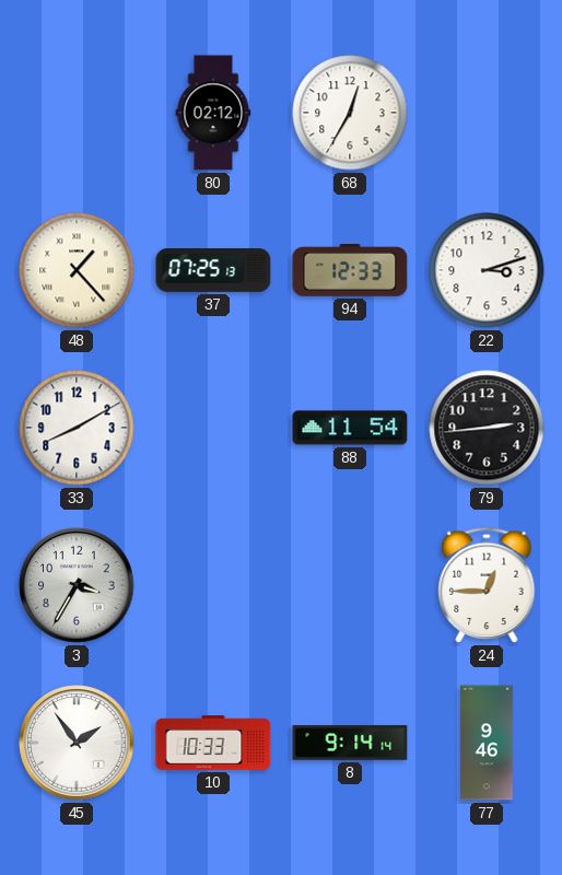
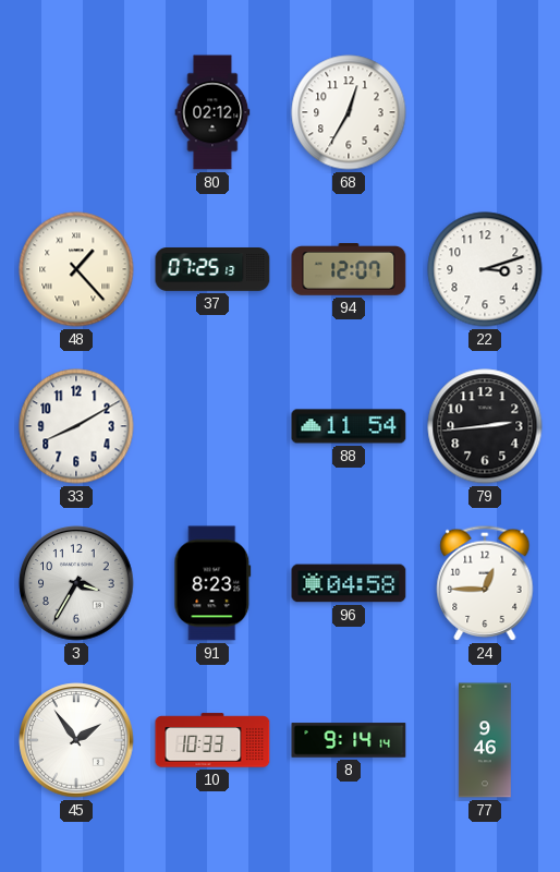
94: 12:33 -> 12:07
91: none -> 8:23
96: none -> 04:58
